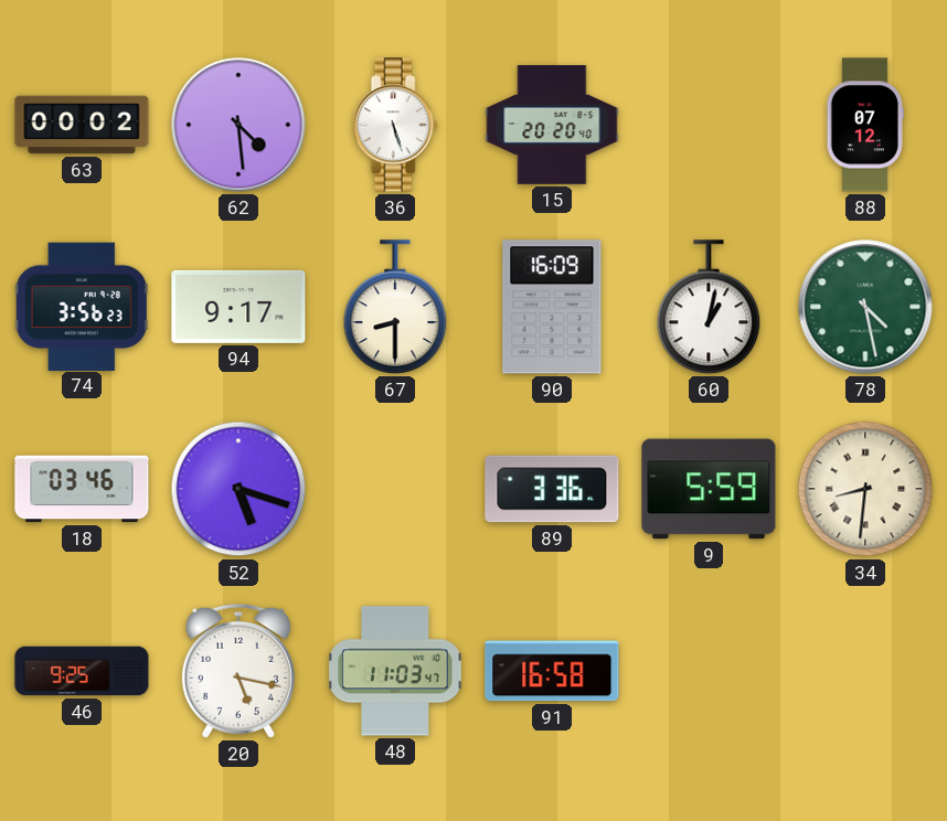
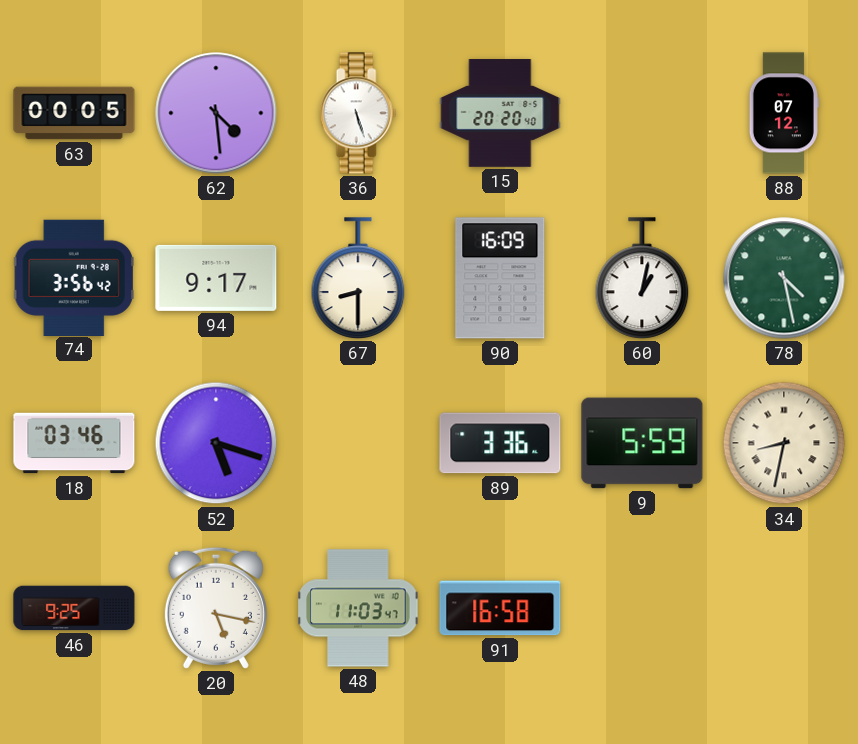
63: 00:02 -> 00:05
74: 3:56:23 -> 3:56:42
34: 8:31 -> 8:32
